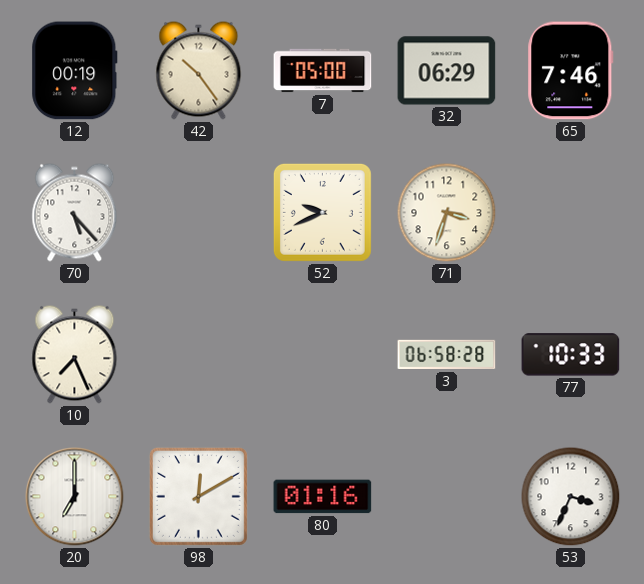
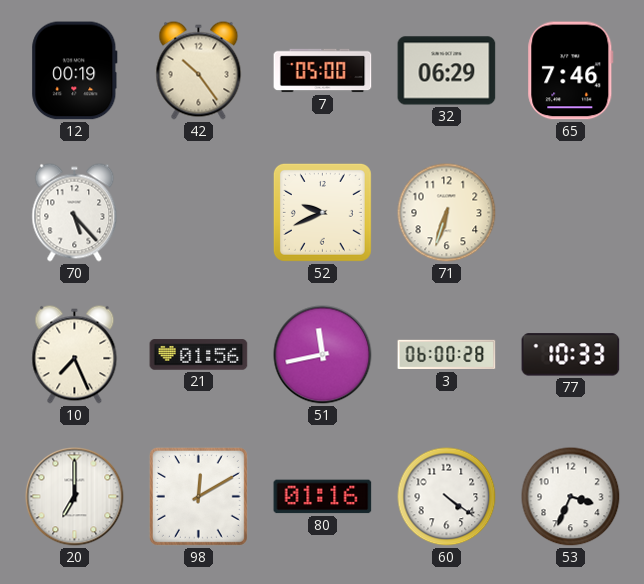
71: 3:33 -> 6:33
21: none -> 01:56
51: none -> 11:43
3: 06:58 -> 06:00
60: none -> 4:21
